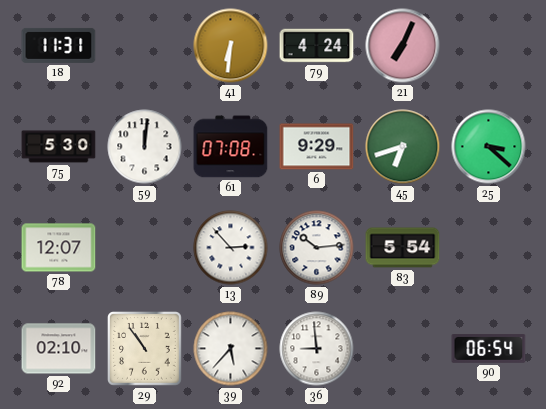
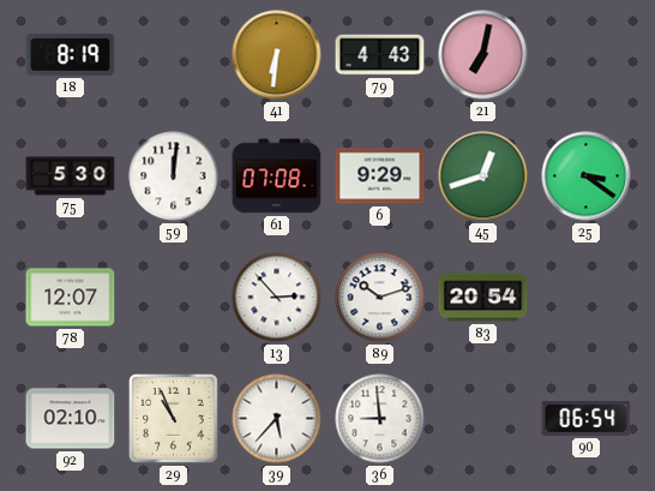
18: 11:31 -> 8:19
79: 4:24 -> 4:43
21: 7:04 -> 7:02
45: 6:42 -> 12:42
25: 3:22 -> 3:21
89: 10:14 -> 10:12
83: 5:54 -> 20:54
29: 10:54 -> 10:56
